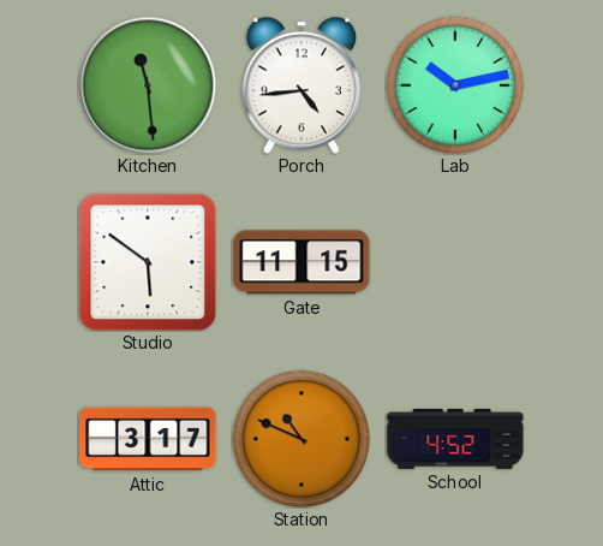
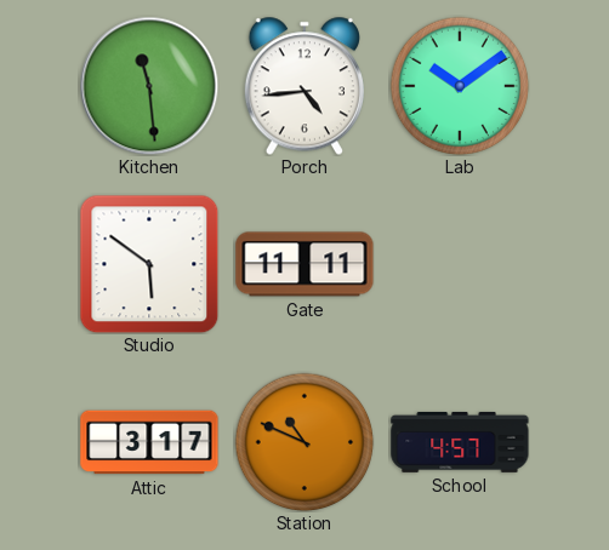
Lab: 10:13 -> 10:09
Gate: 11:15 -> 11:11
School: 4:52 -> 4:57
